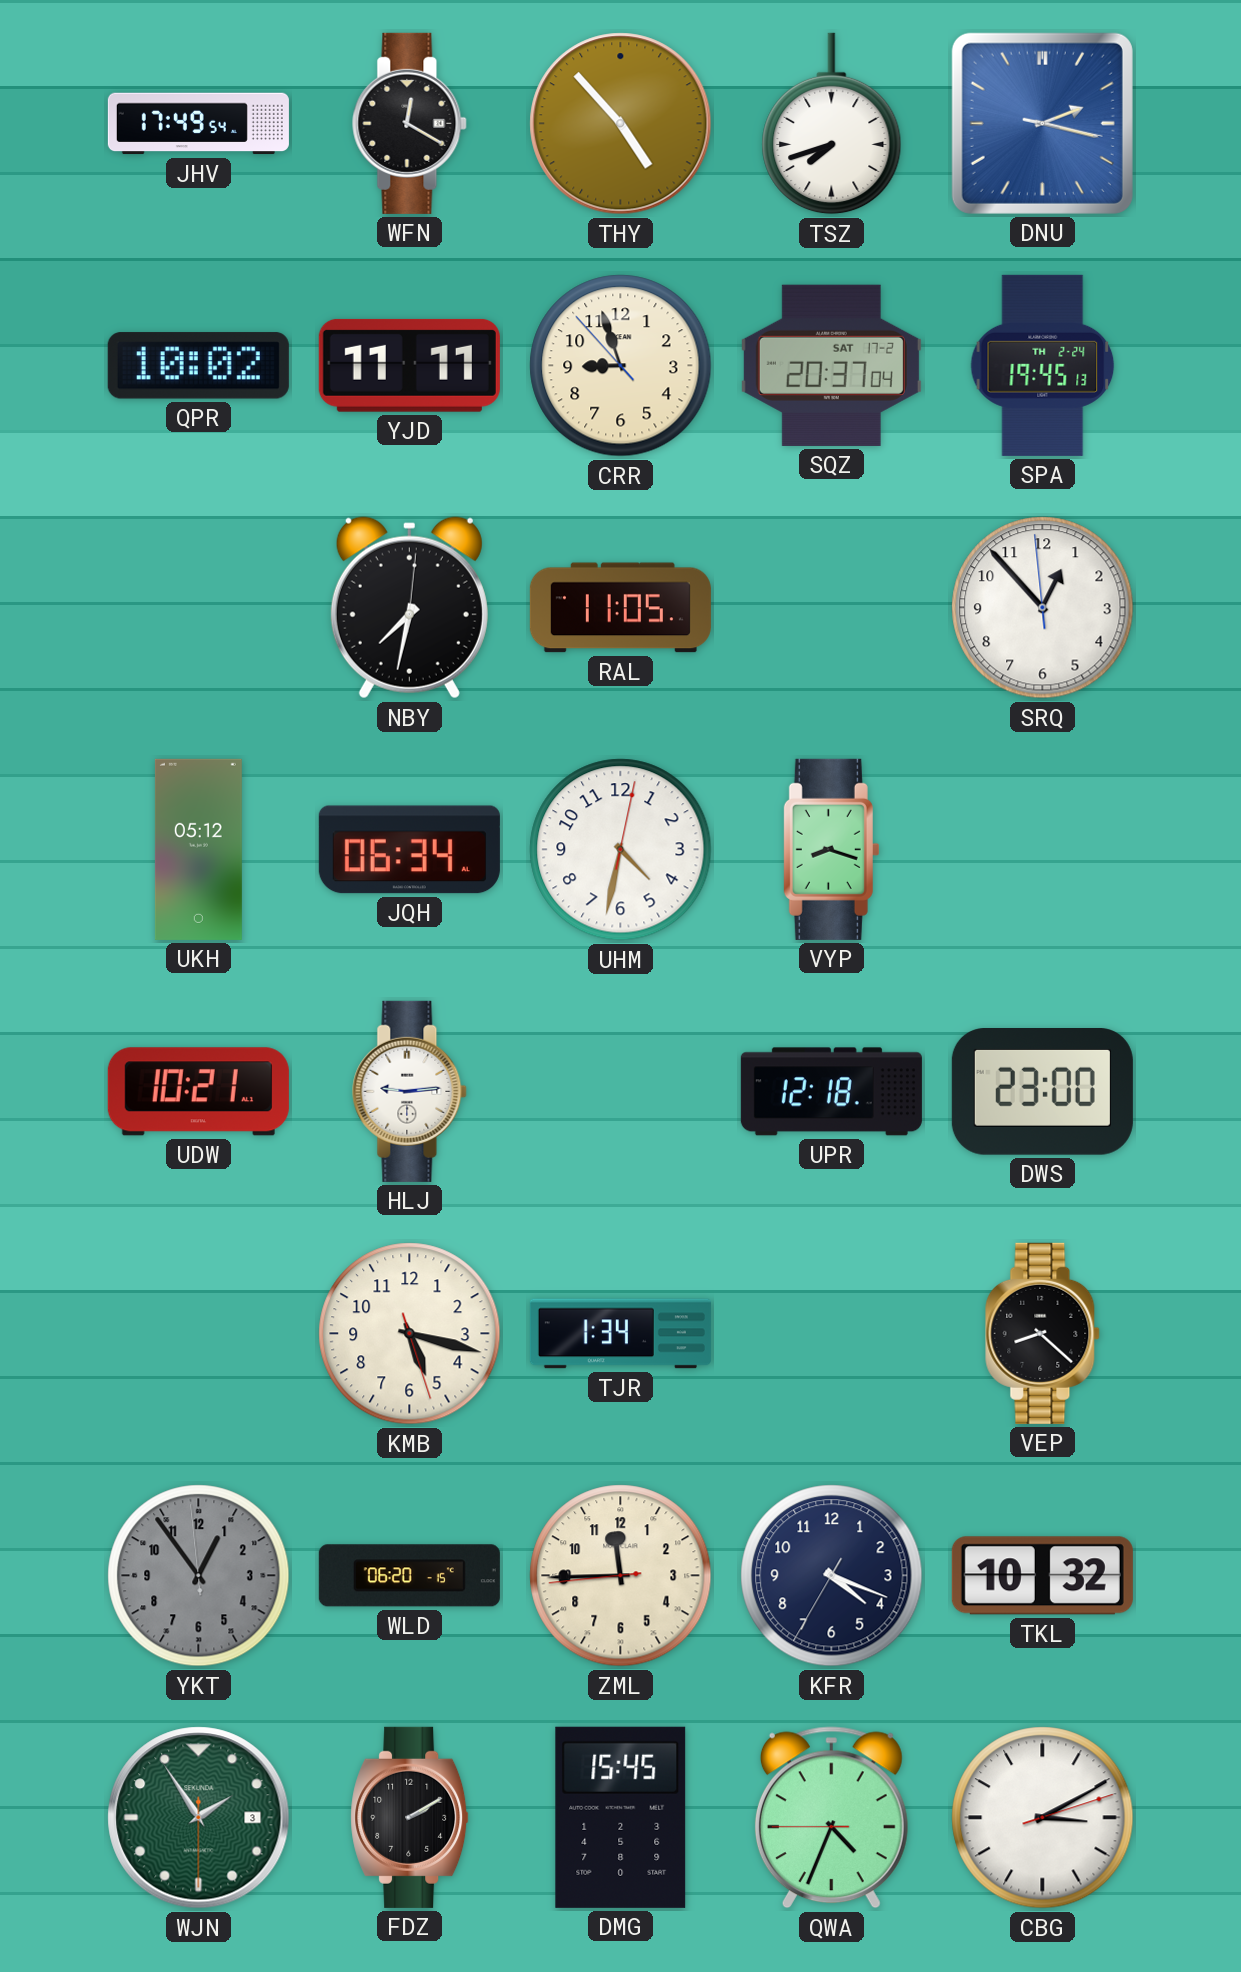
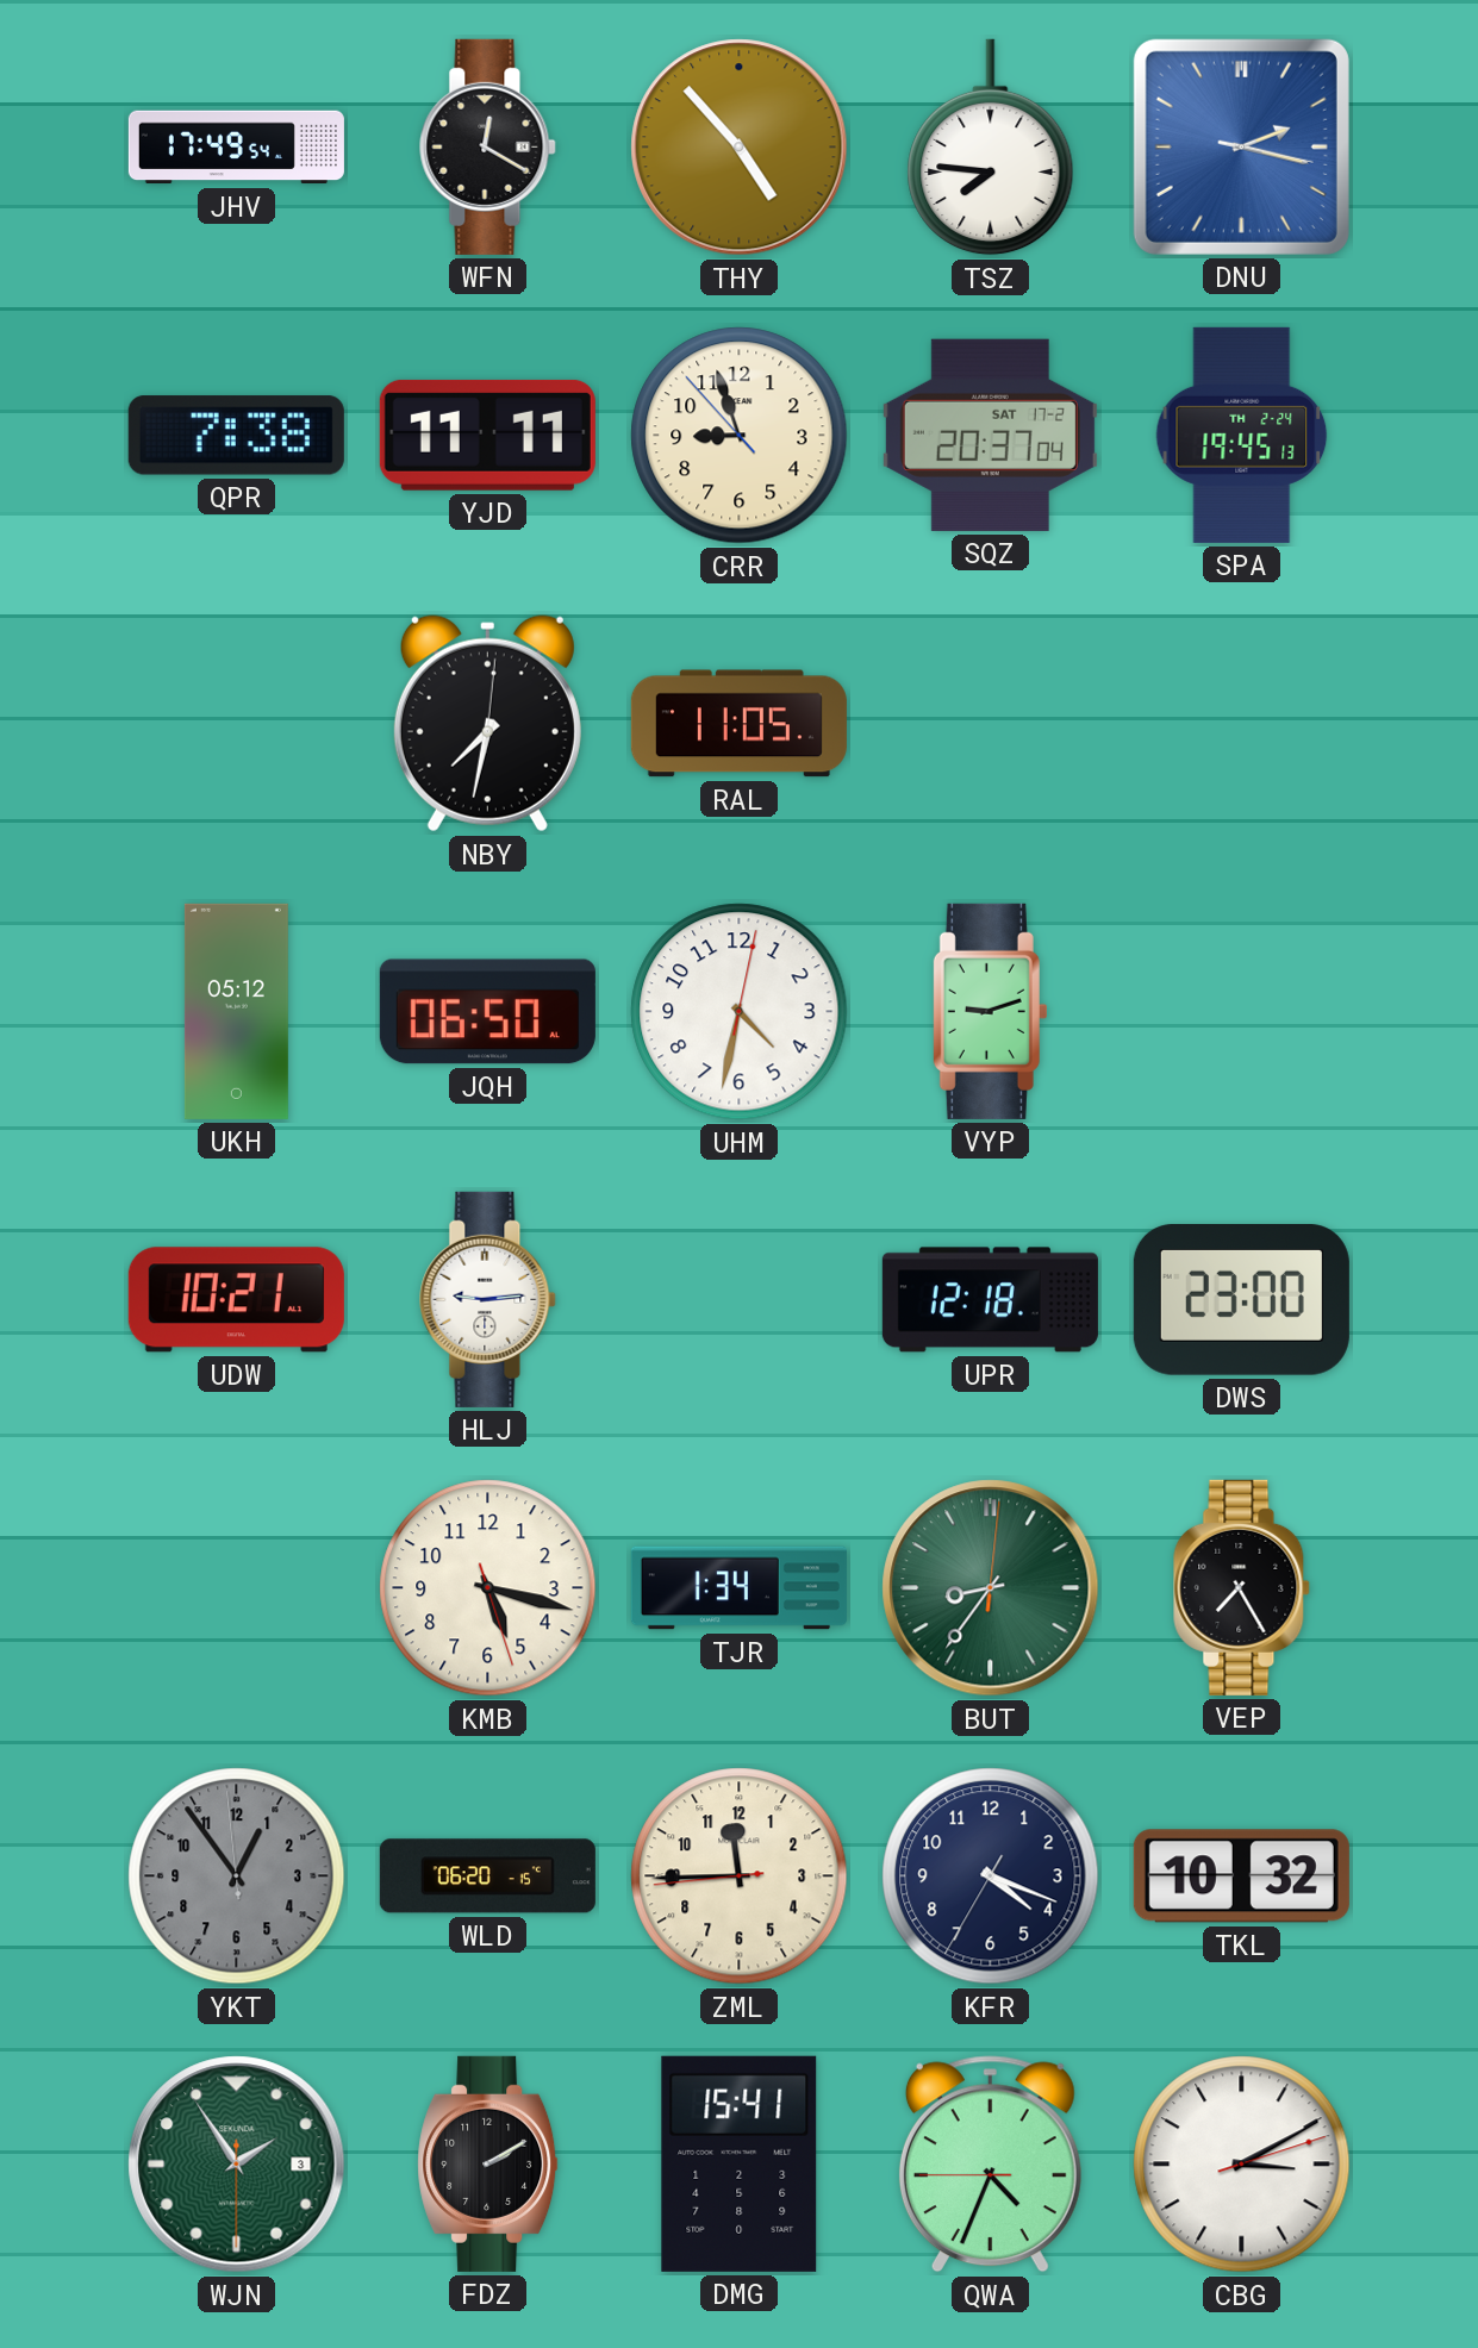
TSZ: 7:42 -> 7:46
QPR: 10:02 -> 7:38
SRQ: 12:52 -> none
JQH: 06:34 -> 06:50
VYP: 8:18 -> 9:12
BUT: none -> 8:36
VEP: 8:22 -> 7:25
DMG: 15:45 -> 15:41
